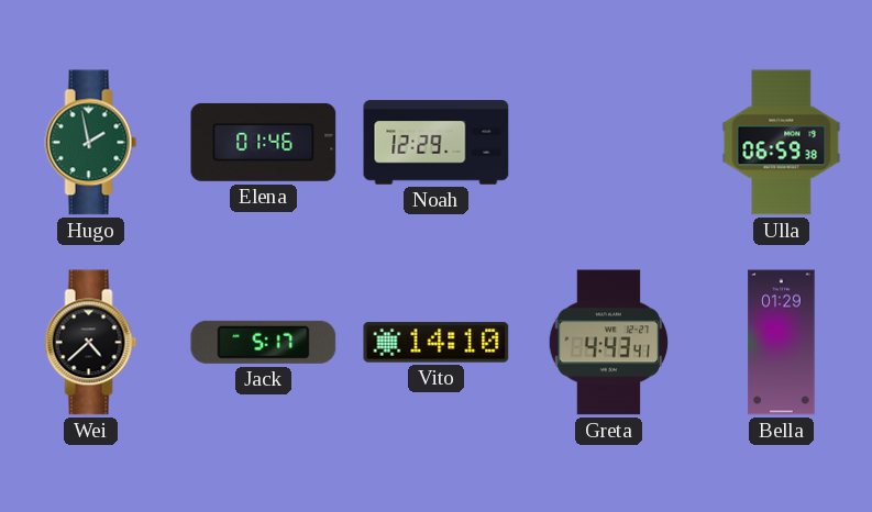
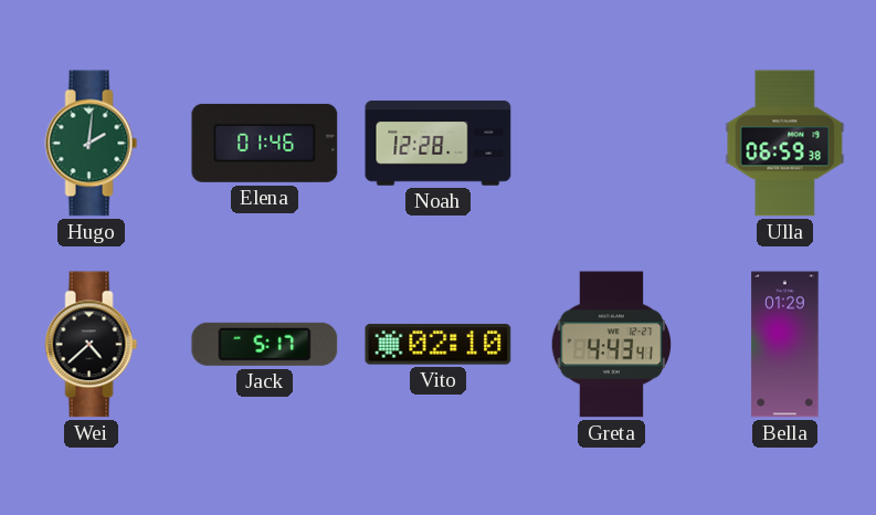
Hugo: 1:58 -> 2:01
Noah: 12:29 -> 12:28
Vito: 14:10 -> 02:10
